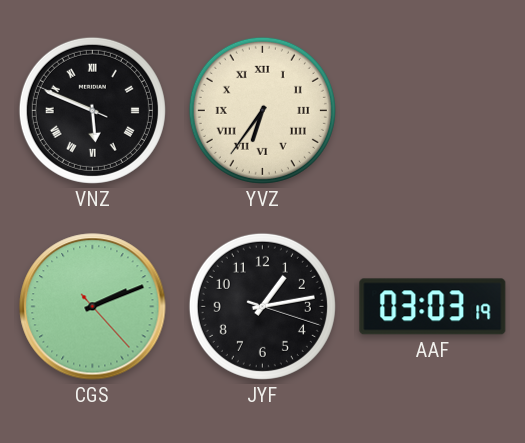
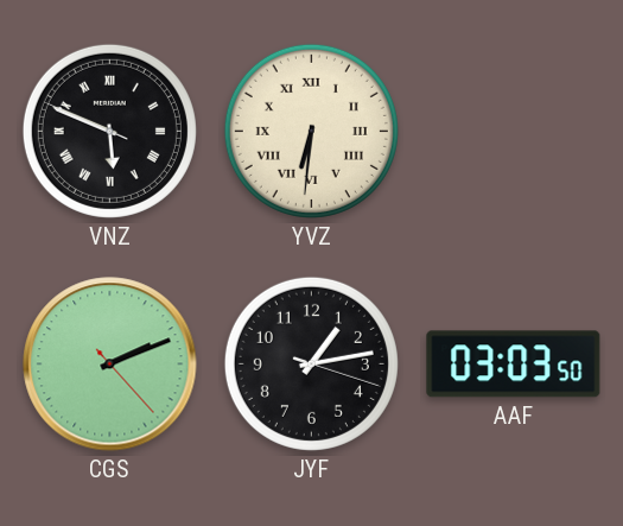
YVZ: 6:36 -> 6:31
AAF: 03:03:19 -> 03:03:50
